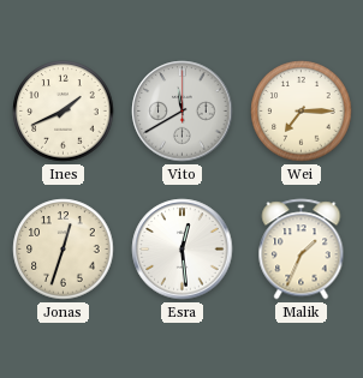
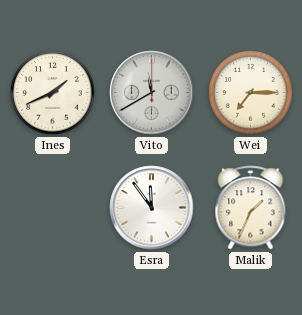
Jonas: 12:33 -> none
Esra: 12:29 -> 11:54
